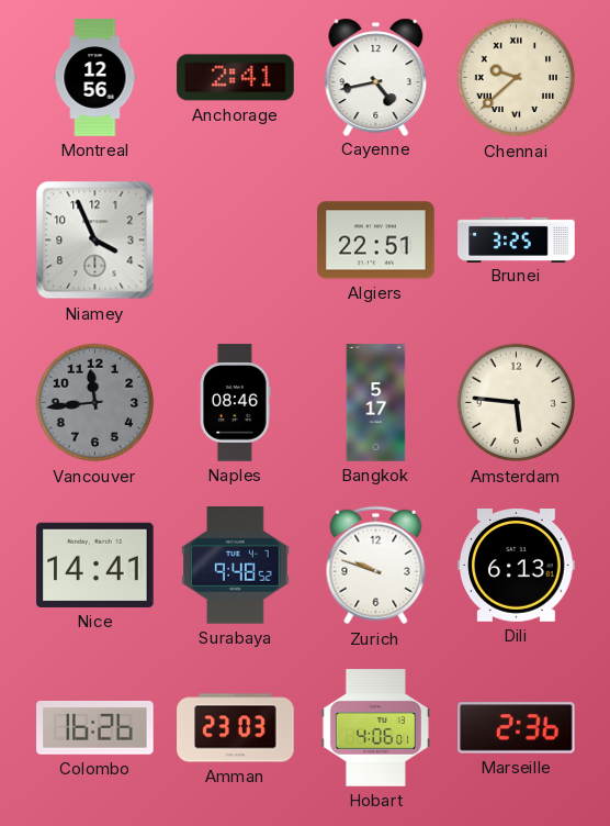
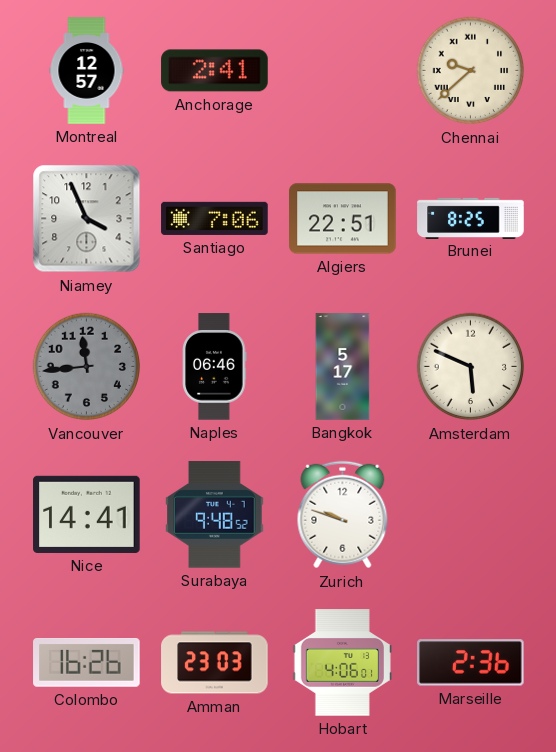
Montreal: 12:56 -> 12:57
Cayenne: 4:43 -> none
Santiago: none -> 7:06
Brunei: 3:25 -> 8:25
Naples: 08:46 -> 06:46
Amsterdam: 5:46 -> 5:49
Dili: 6:13 -> none
